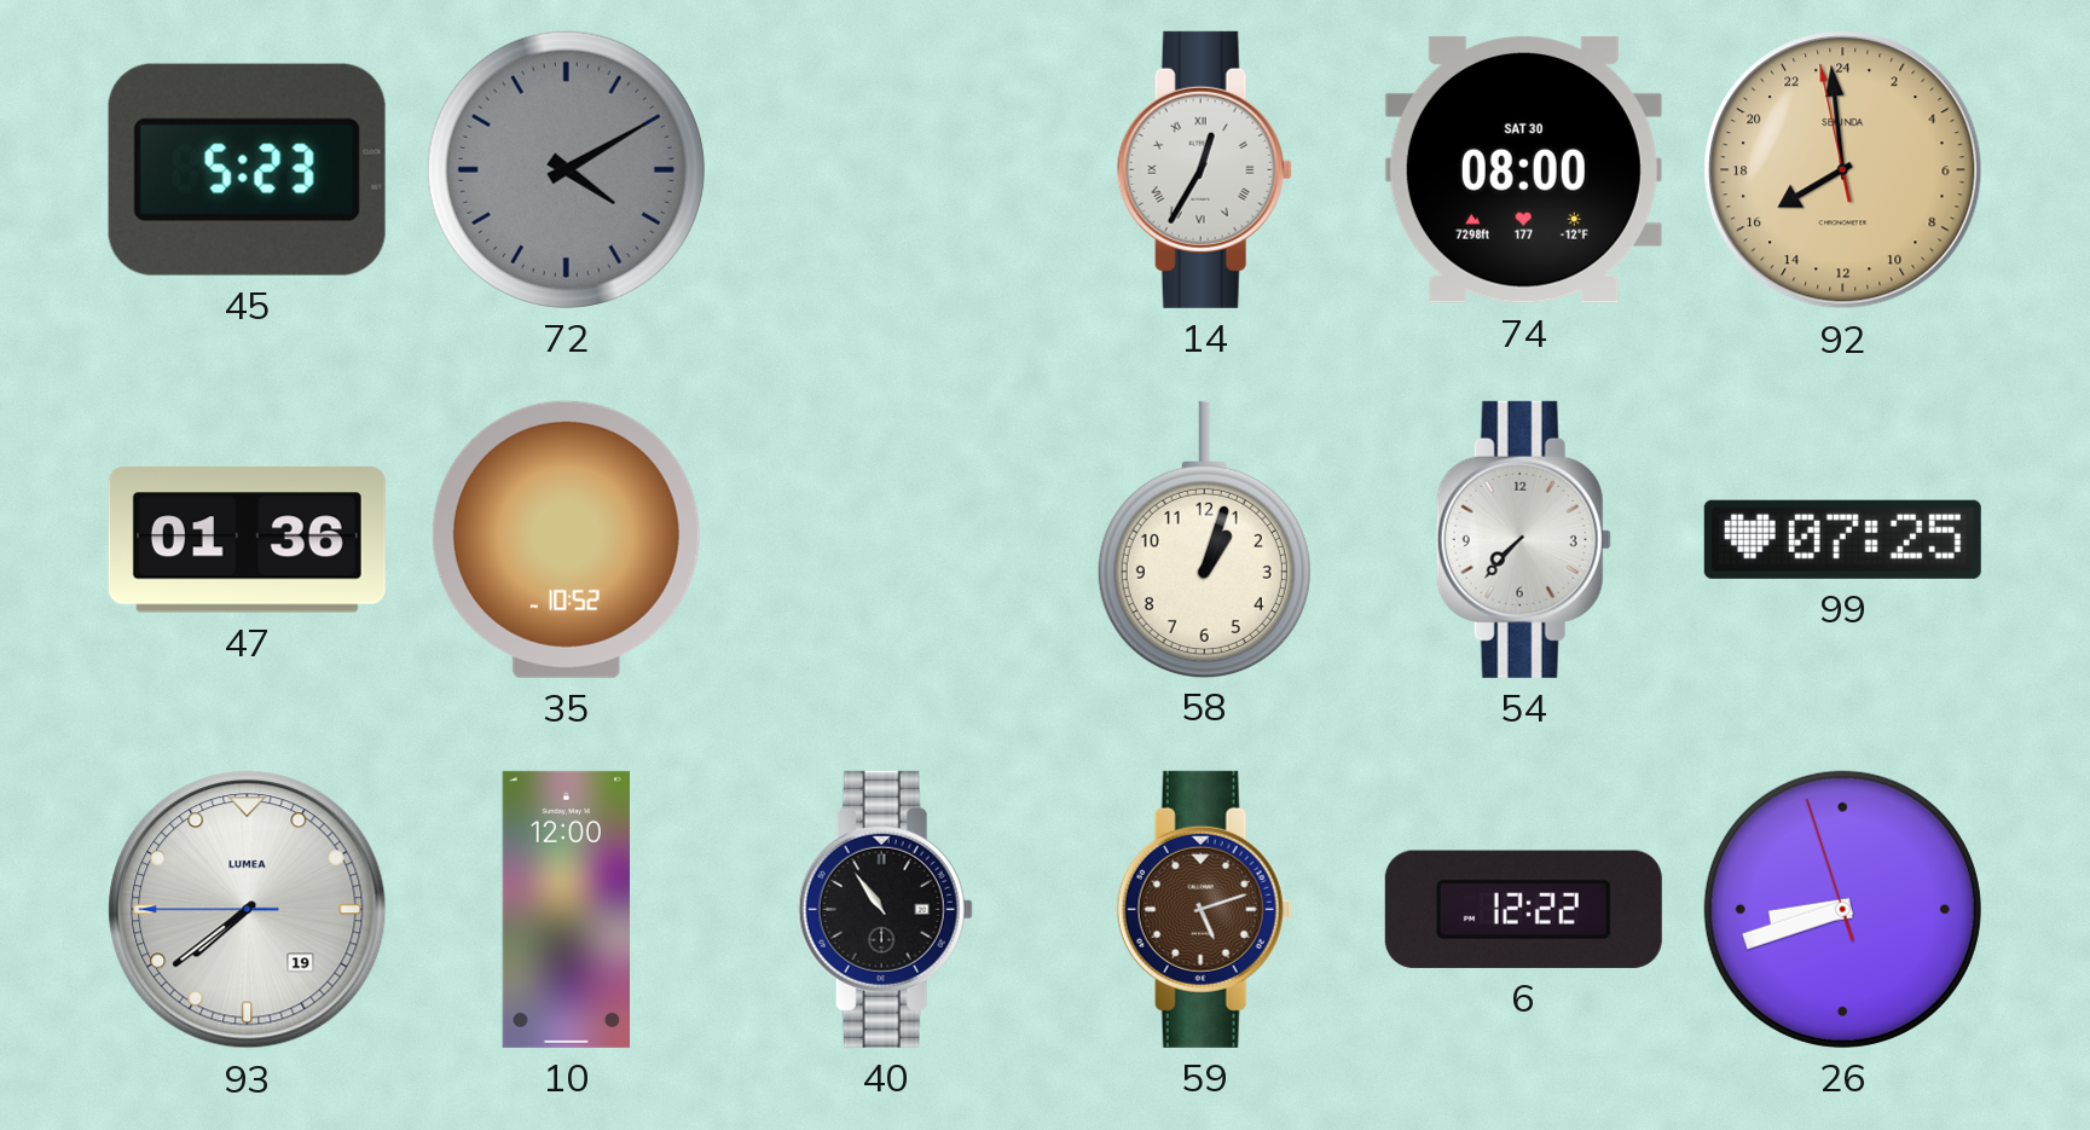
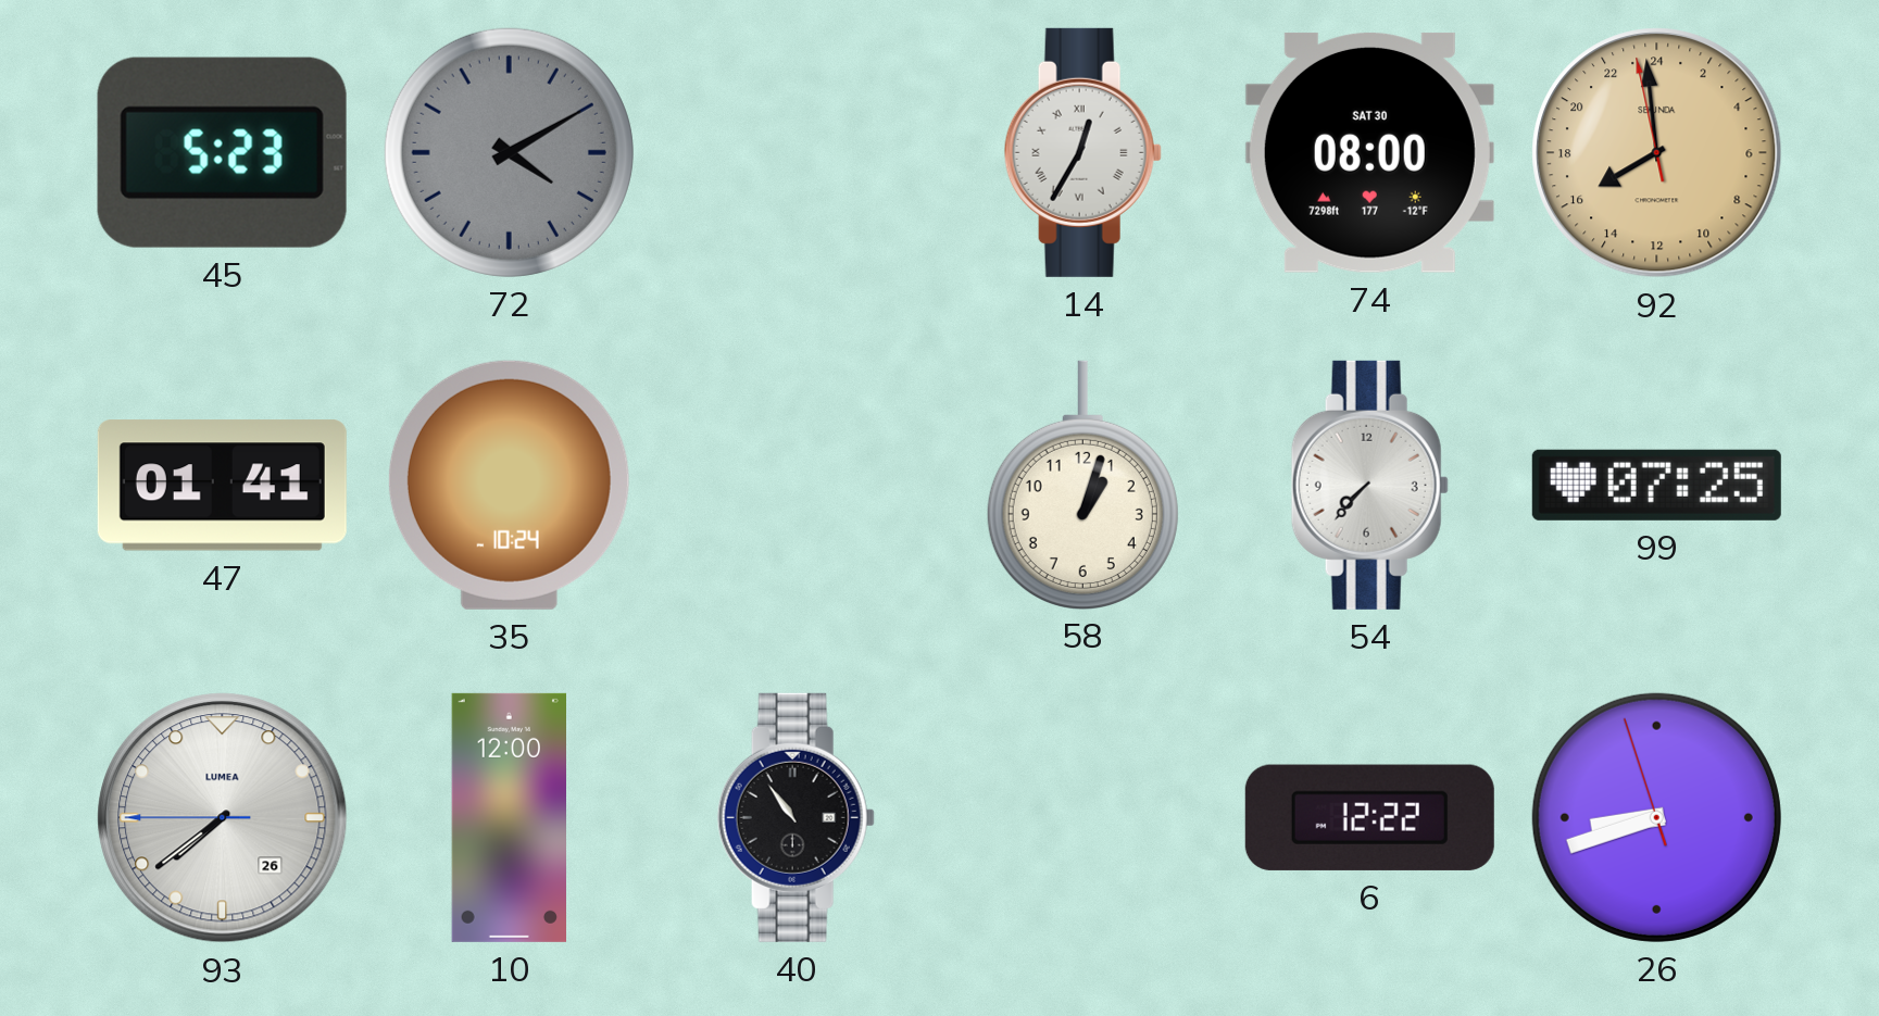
47: 01:36 -> 01:41
35: 10:52 -> 10:24
93 date: 19 -> 26
59: 5:12 -> none
